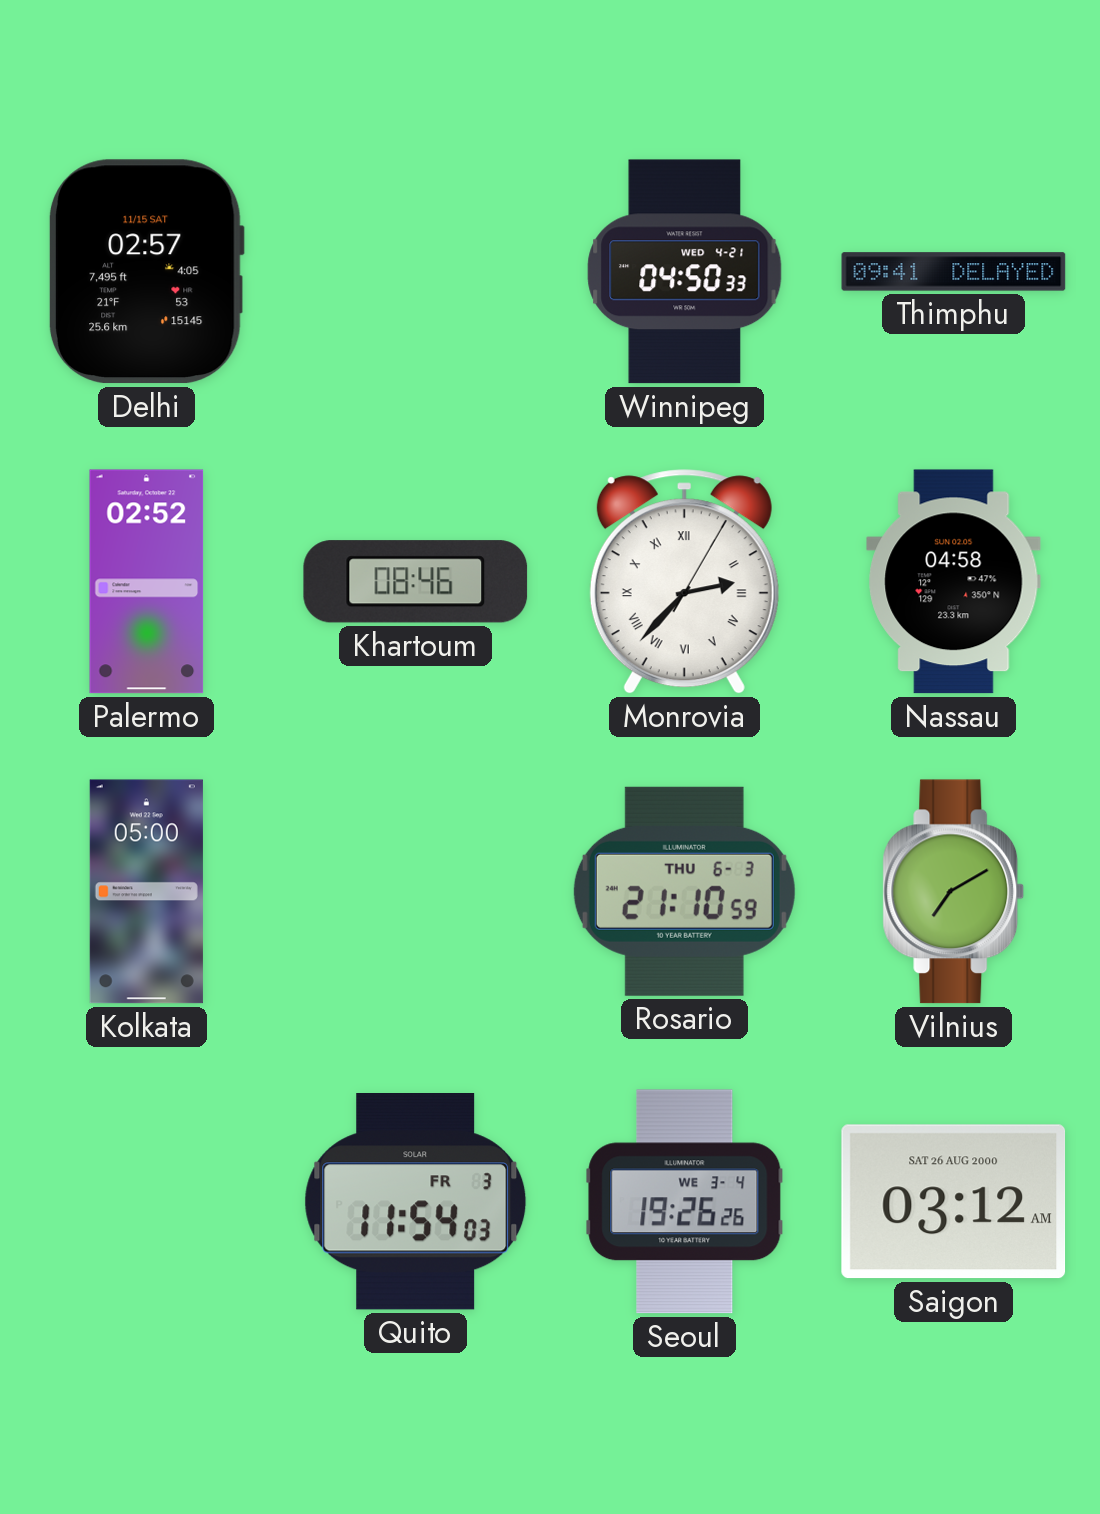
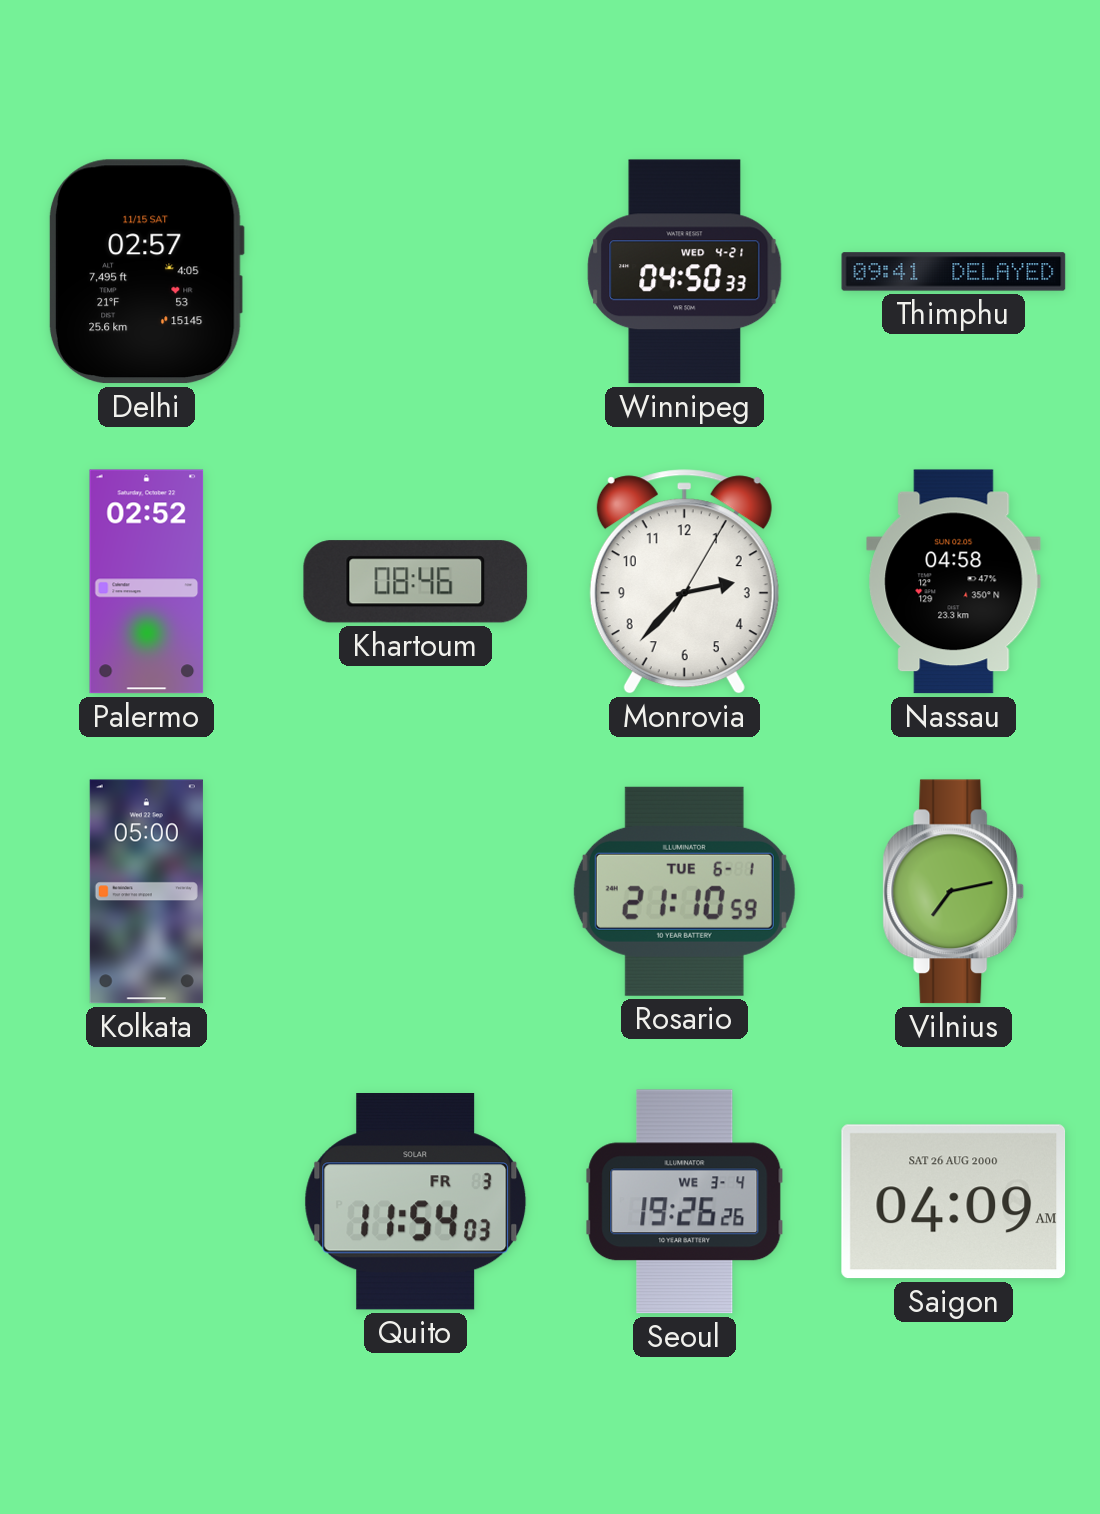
Monrovia numerals: Roman -> Arabic
Rosario date: THU 6-3 -> TUE 6-1
Vilnius: 7:10 -> 7:13
Saigon: 03:12 -> 04:09
